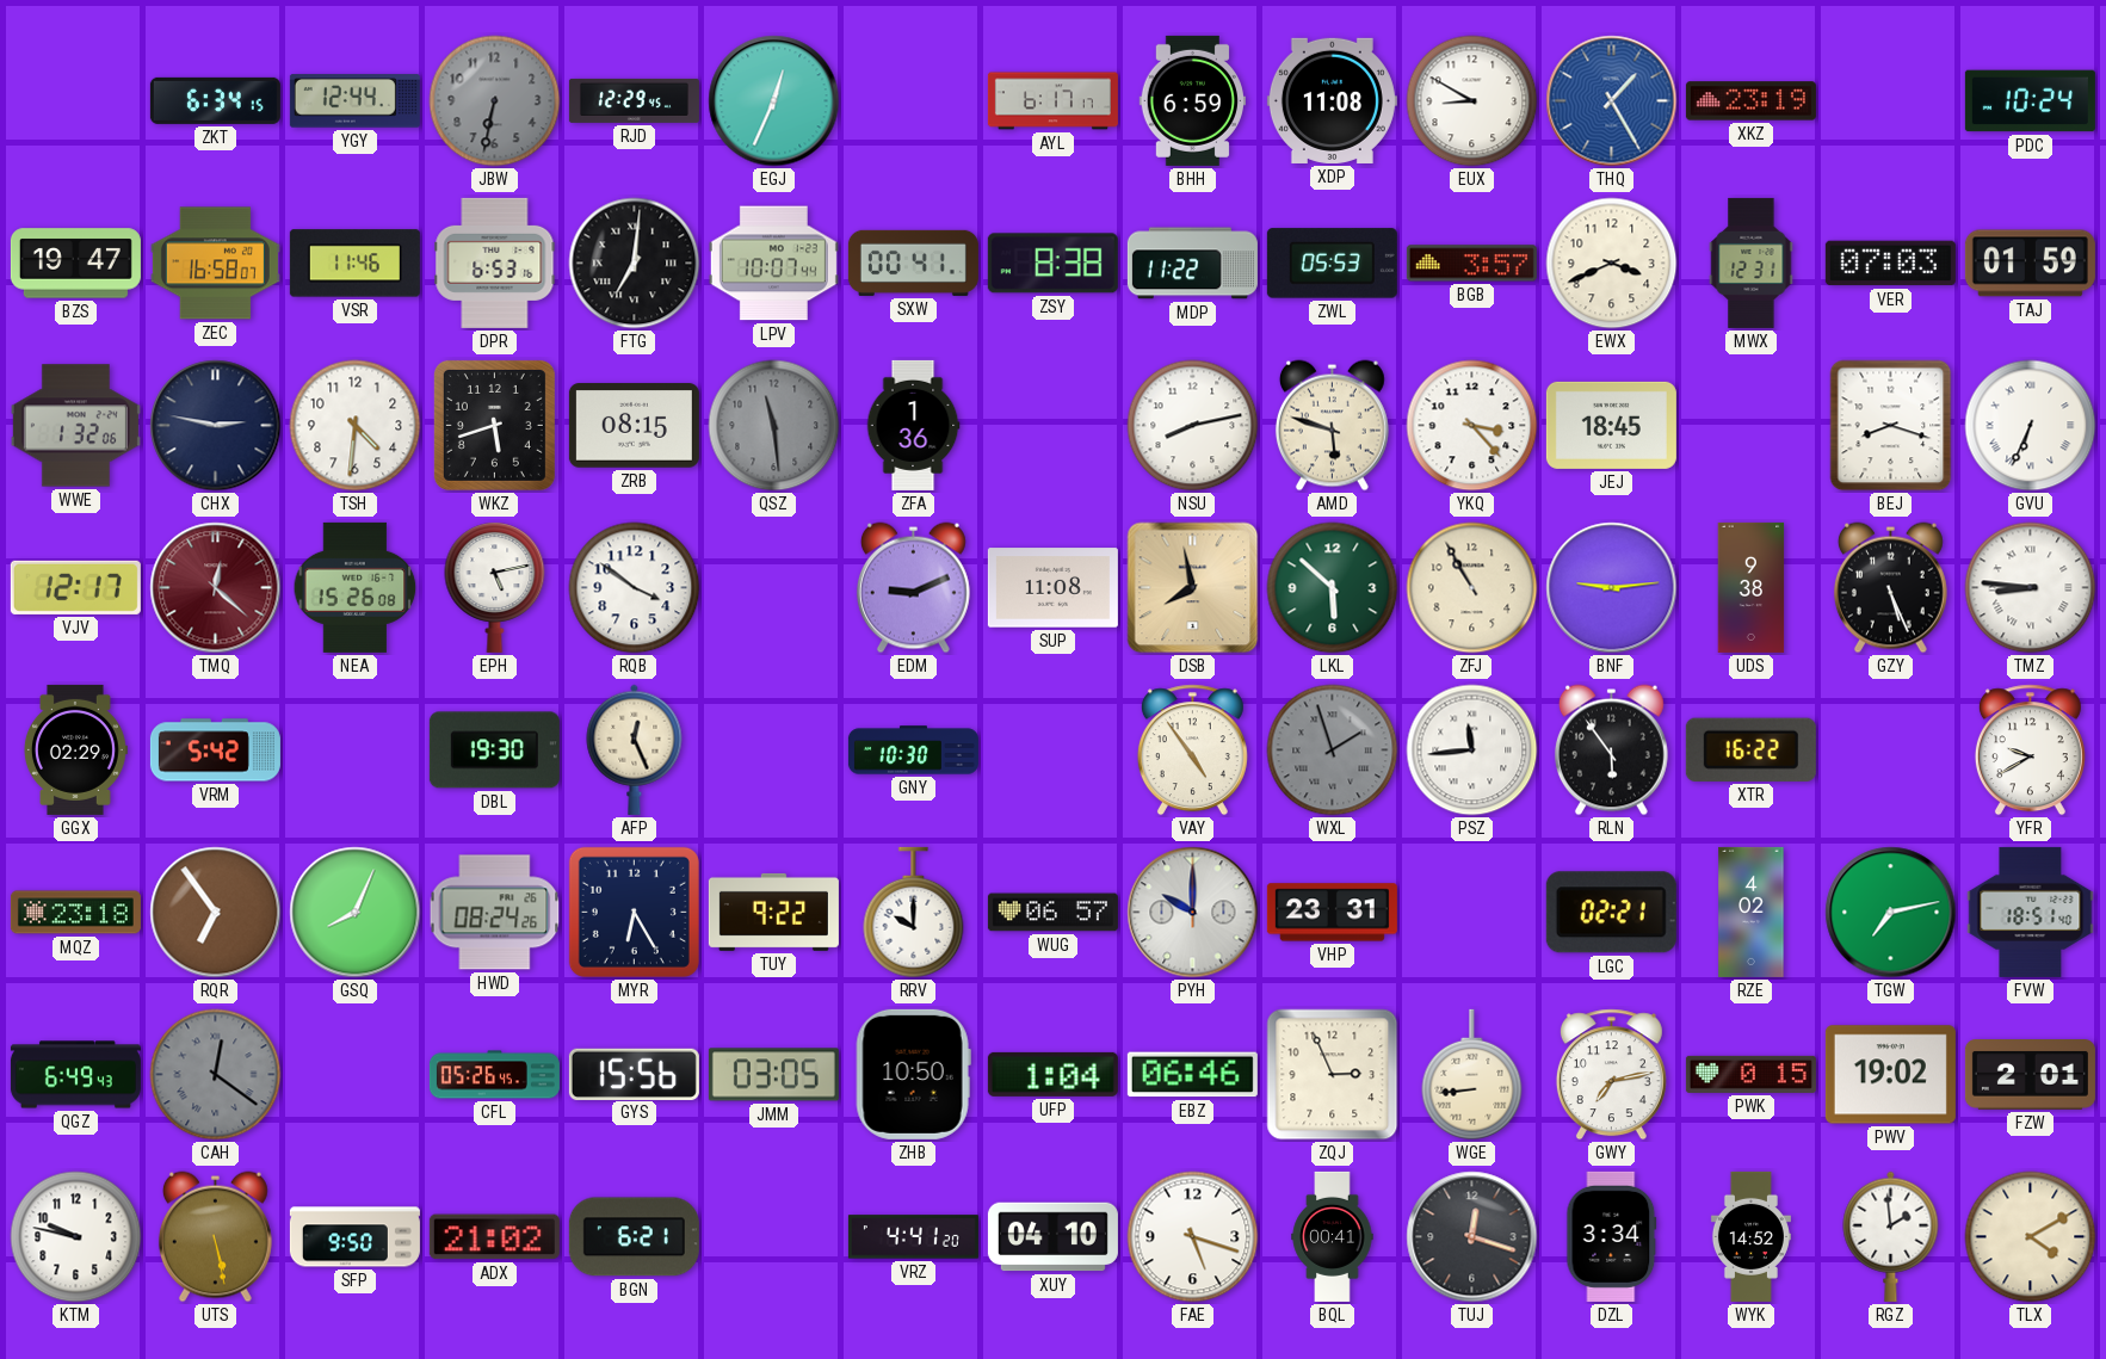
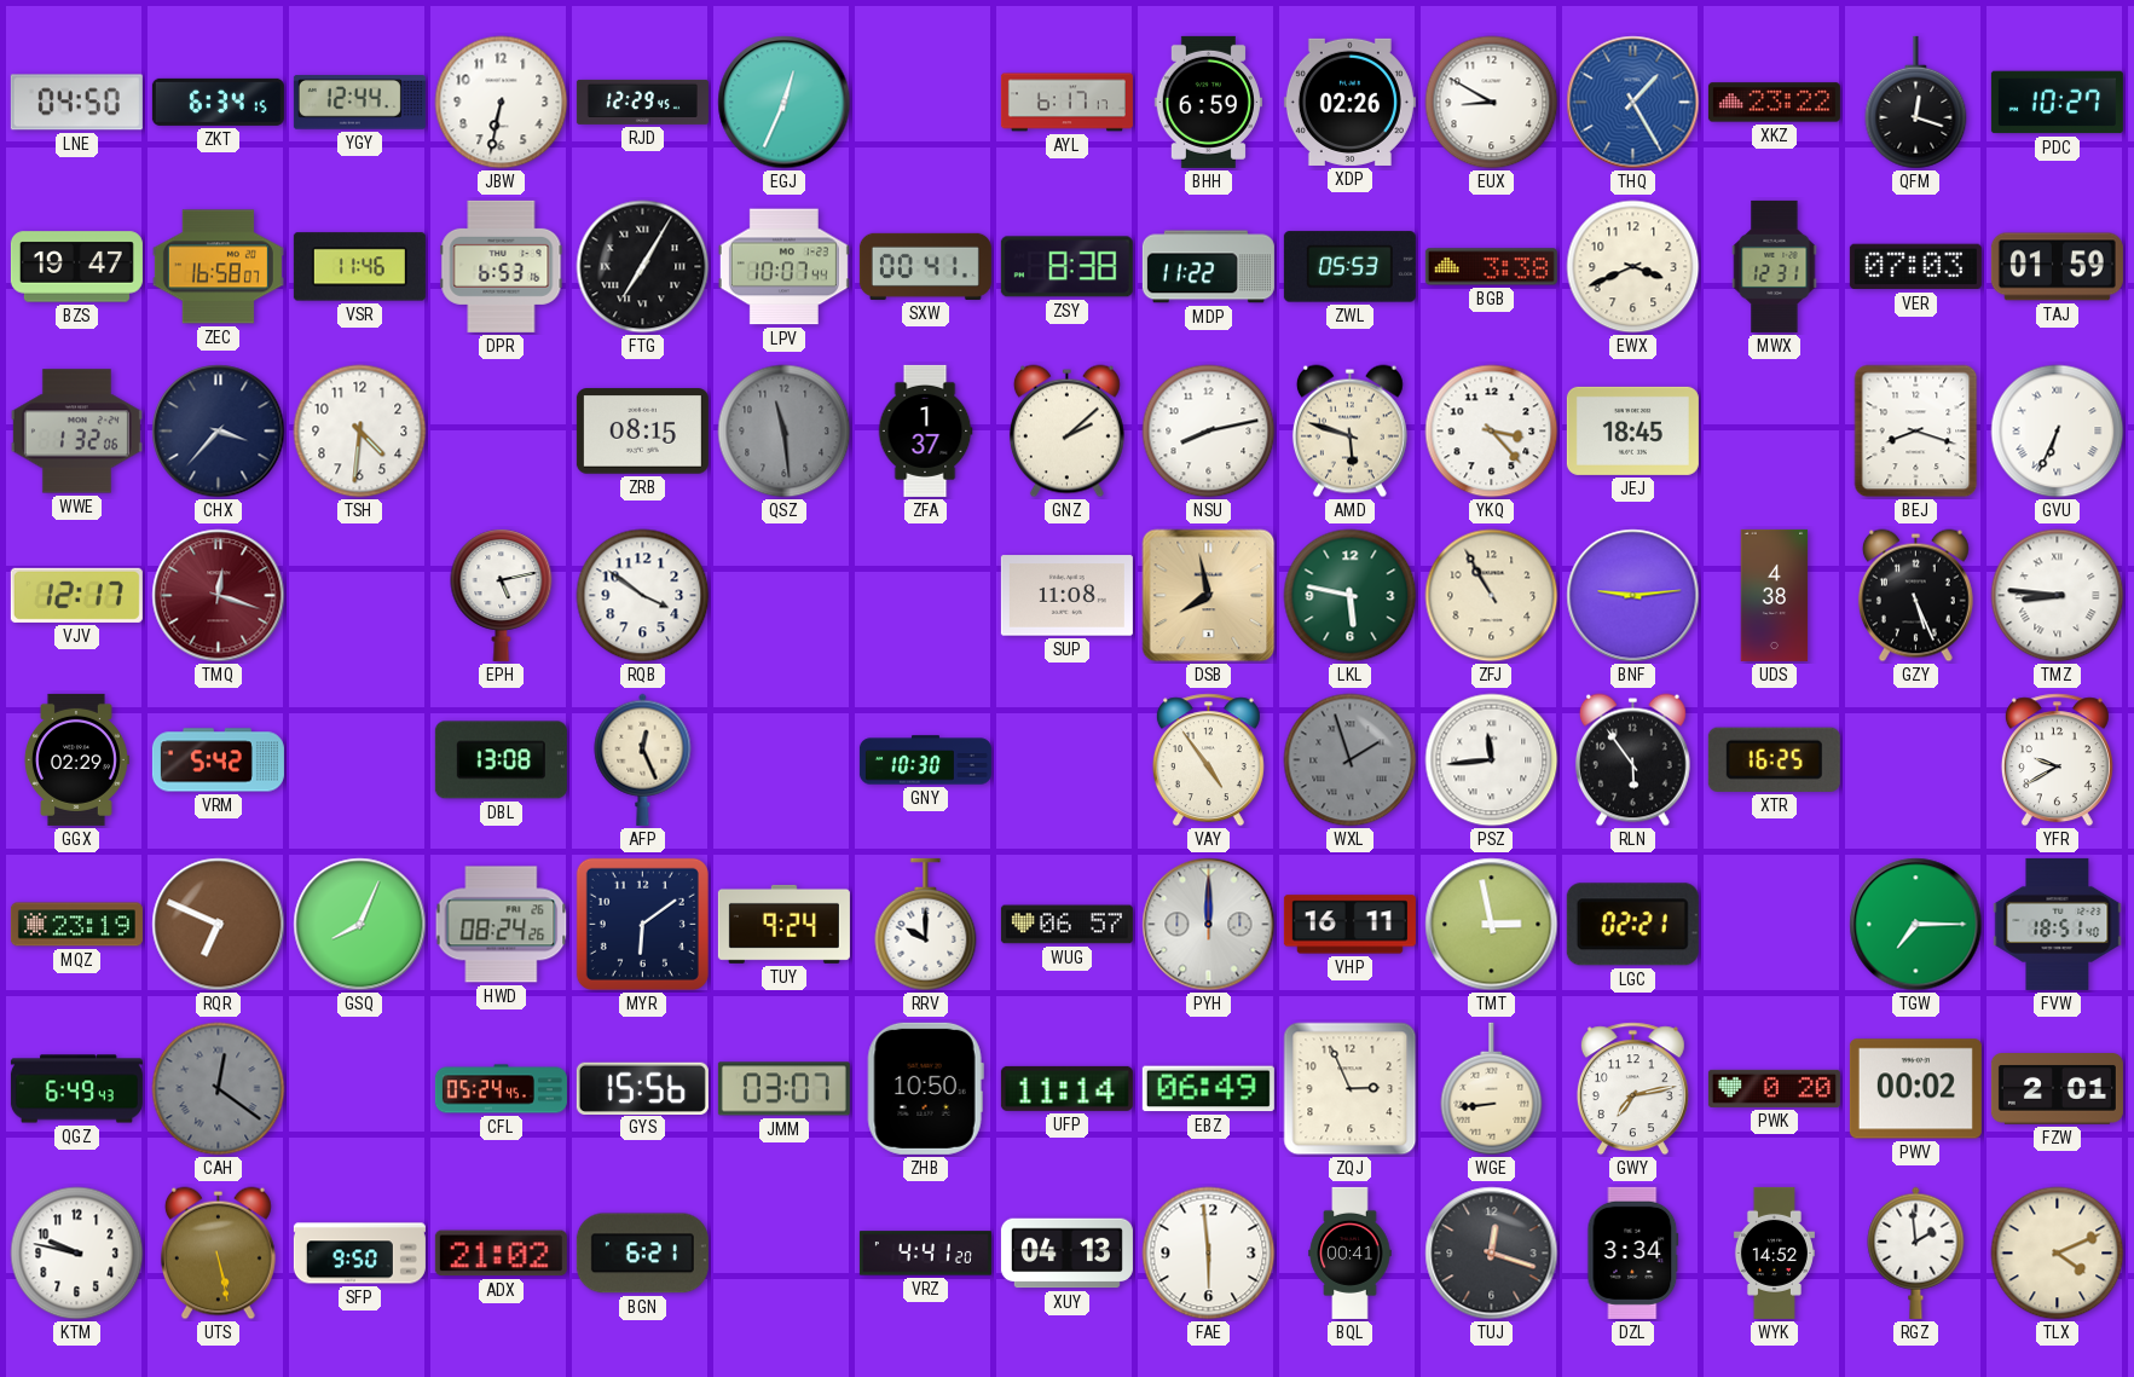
LNE: none -> 04:50
JBW dial: grey -> white
XDP: 11:08 -> 02:26
XKZ: 23:19 -> 23:22
QFM: none -> 12:18
PDC: 10:24 -> 10:27
FTG: 7:01 -> 7:05
BGB: 3:57 -> 3:38
CHX: 2:47 -> 3:37
WKZ: 5:42 -> none
ZFA: 1:36 -> 1:37
GNZ: none -> 2:08
TMQ: 12:22 -> 12:18
NEA: 15:26 -> none
EDM: 9:11 -> none
LKL: 5:52 -> 5:47
UDS: 9:38 -> 4:38
DBL: 19:30 -> 13:08
XTR: 16:22 -> 16:25
MQZ: 23:18 -> 23:19
RQR: 6:54 -> 6:49
MYR: 6:25 -> 6:09
TUY: 9:22 -> 9:24
PYH: 10:00 -> 12:00
VHP: 23:31 -> 16:11
TMT: none -> 2:58
RZE: 4:02 -> none
TGW: 7:13 -> 7:15
CFL: 05:26 -> 05:24
JMM: 03:05 -> 03:07
UFP: 1:04 -> 11:14
EBZ: 06:46 -> 06:49
PWK: 0:15 -> 0:20
PWV: 19:02 -> 00:02
XUY: 04:10 -> 04:13
FAE: 5:18 -> 5:59
TLX: 4:10 -> 4:11
